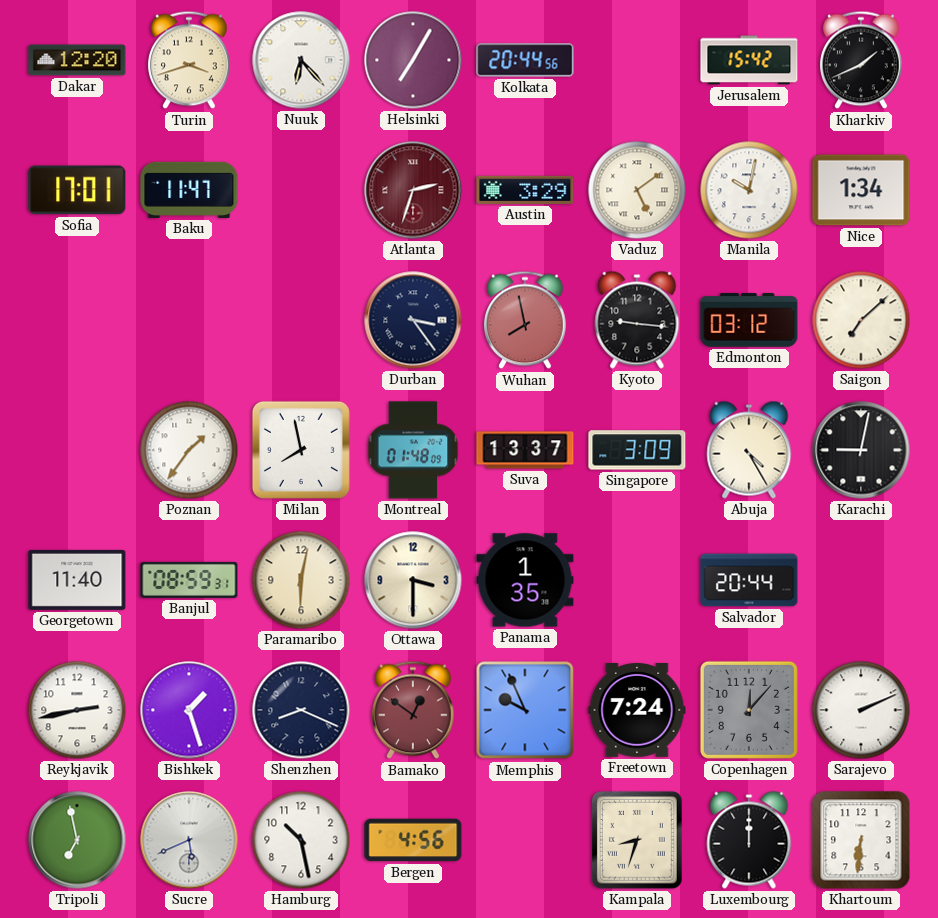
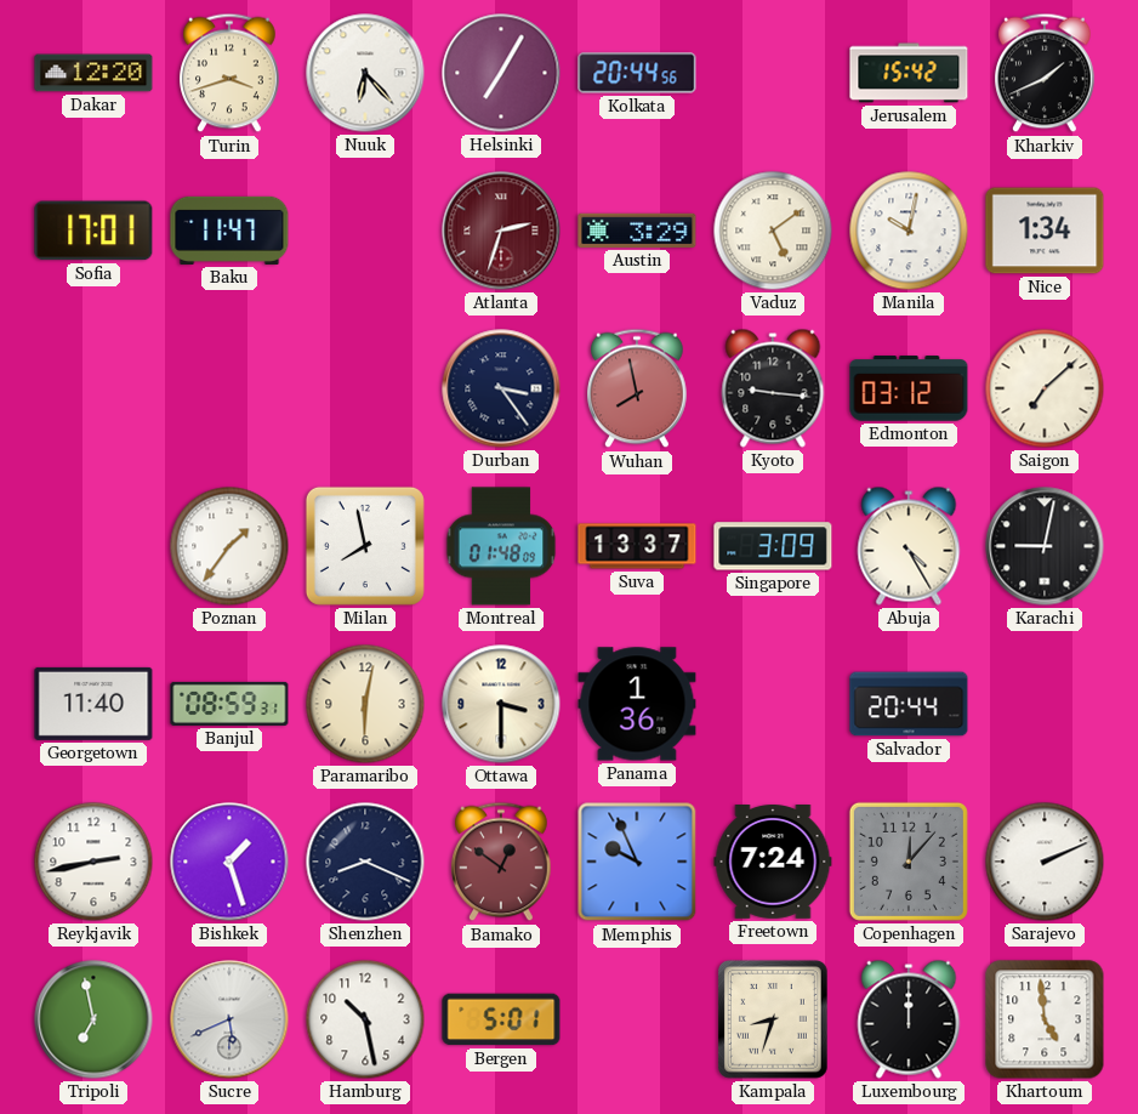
Panama: 1:35 -> 1:36
Bergen: 4:56 -> 5:01
Khartoum: 6:31 -> 4:59
